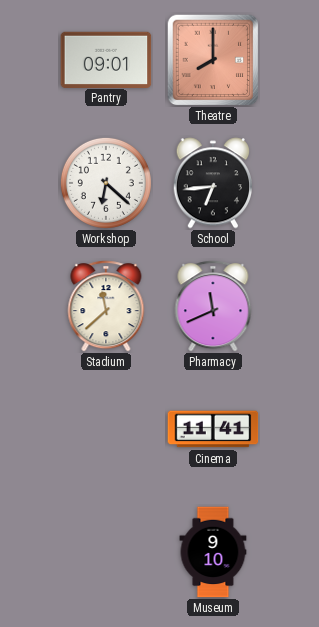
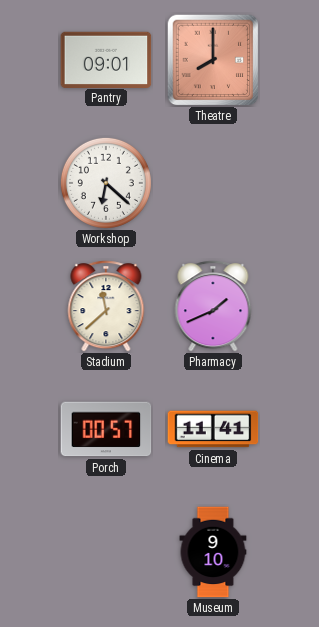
School: 6:44 -> none
Pharmacy: 11:41 -> 1:41
Porch: none -> 00:57
